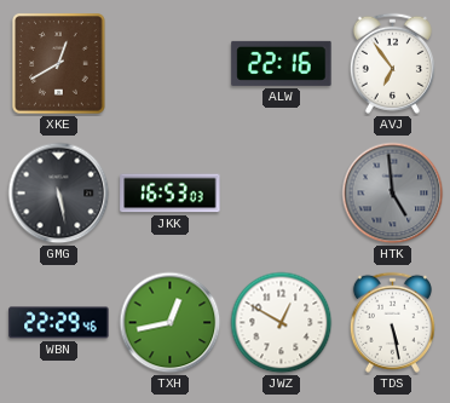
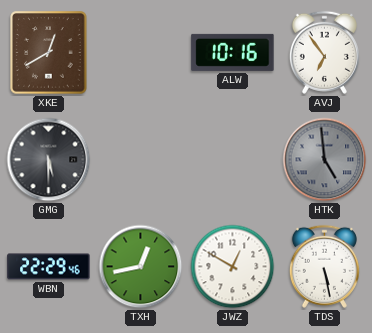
ALW: 22:16 -> 10:16
GMG: 5:28 -> 5:30
JKK: 16:53 -> none
